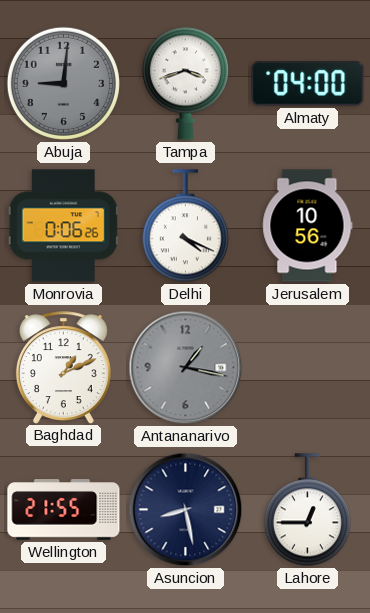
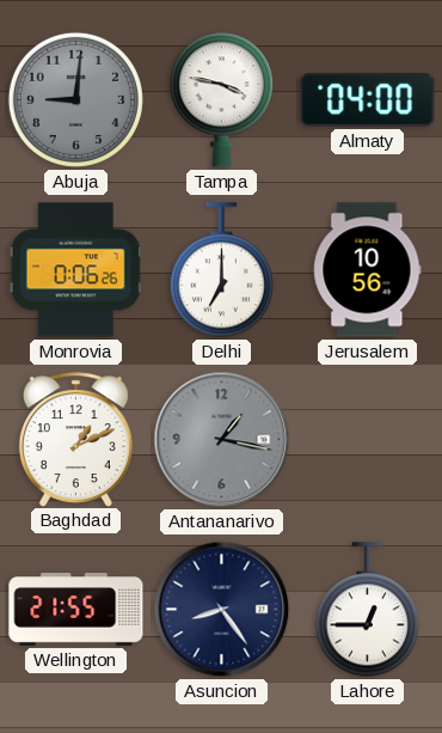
Tampa: 3:42 -> 3:47
Delhi: 4:19 -> 7:00
Asuncion: 8:28 -> 8:24
